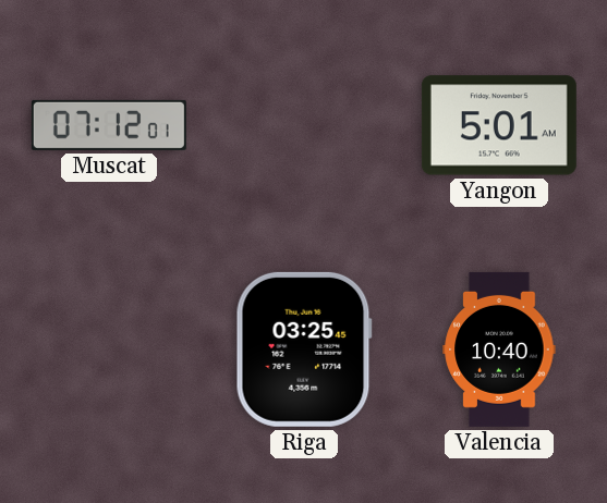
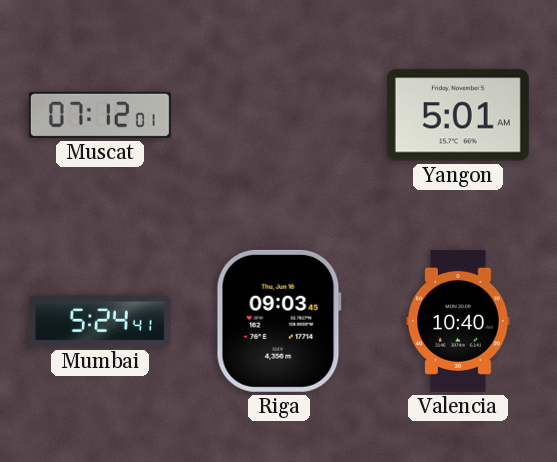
Mumbai: none -> 5:24
Riga: 03:25 -> 09:03
